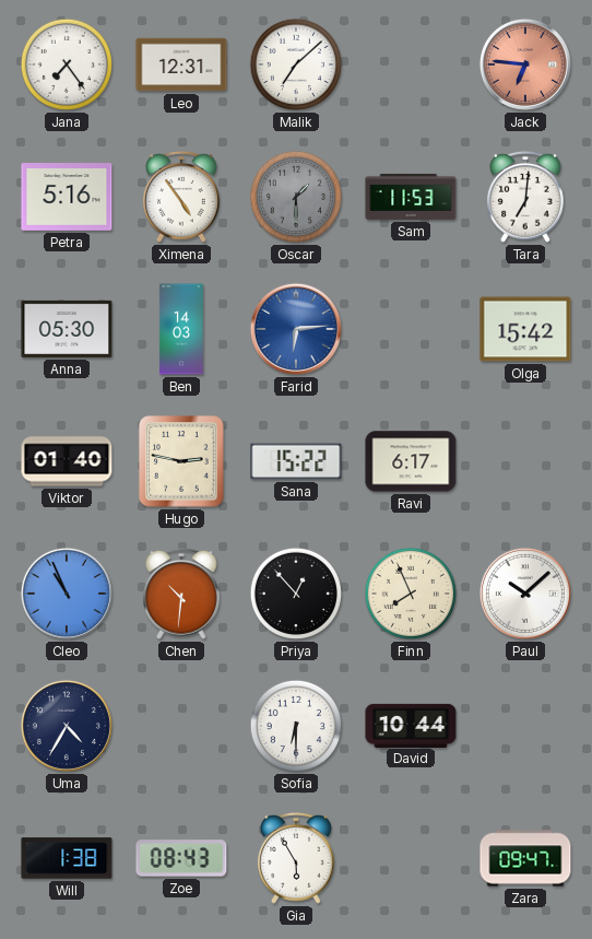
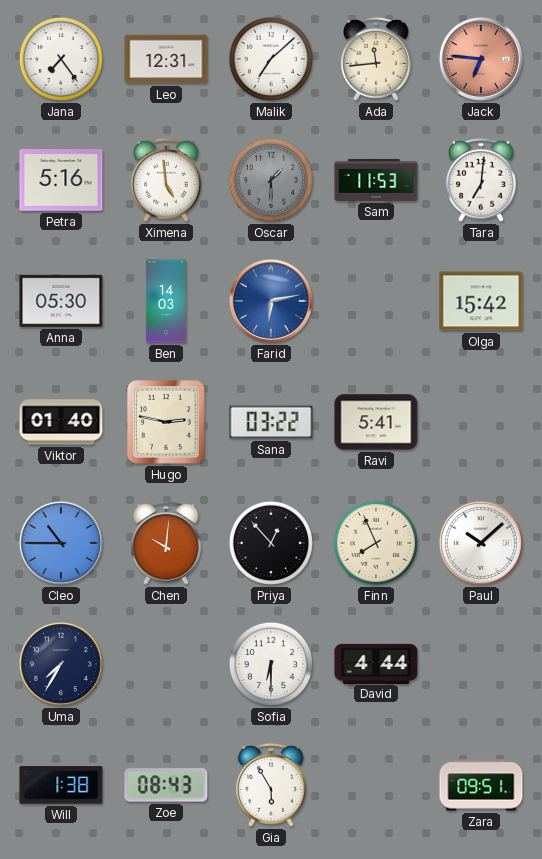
Ada: none -> 11:44
Ximena: 4:54 -> 4:59
Farid: 6:14 -> 6:13
Sana: 15:22 -> 03:22
Ravi: 6:17 -> 5:41
Cleo: 10:56 -> 10:45
Chen: 10:31 -> 10:01
Uma: 4:35 -> 7:35
David: 10:44 -> 4:44
Zara: 09:47 -> 09:51
